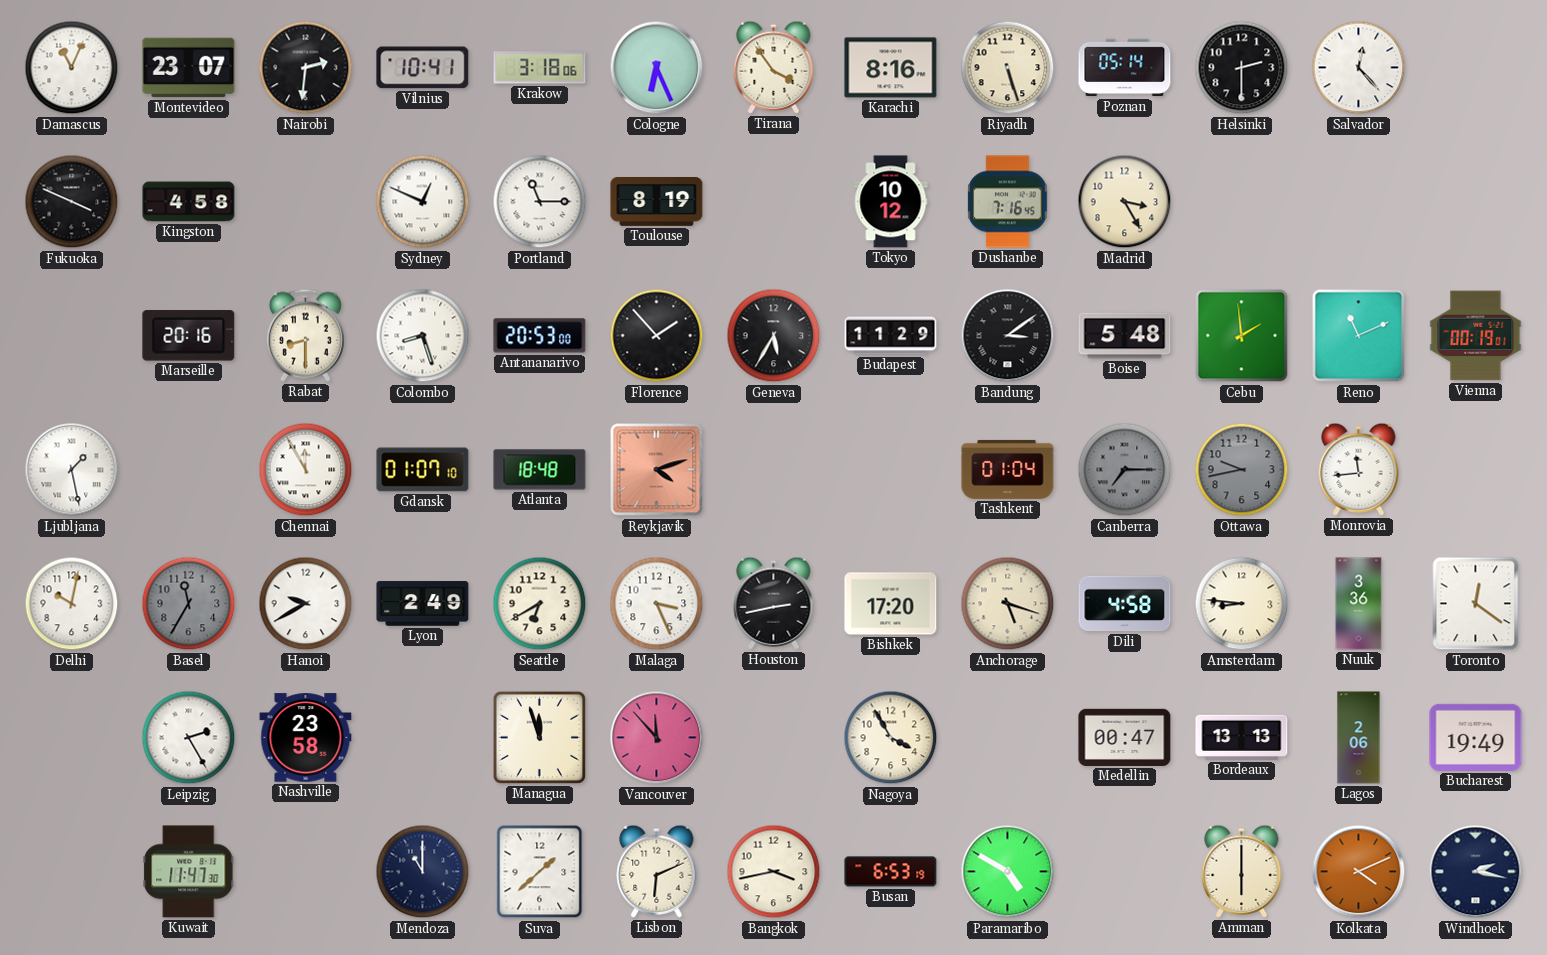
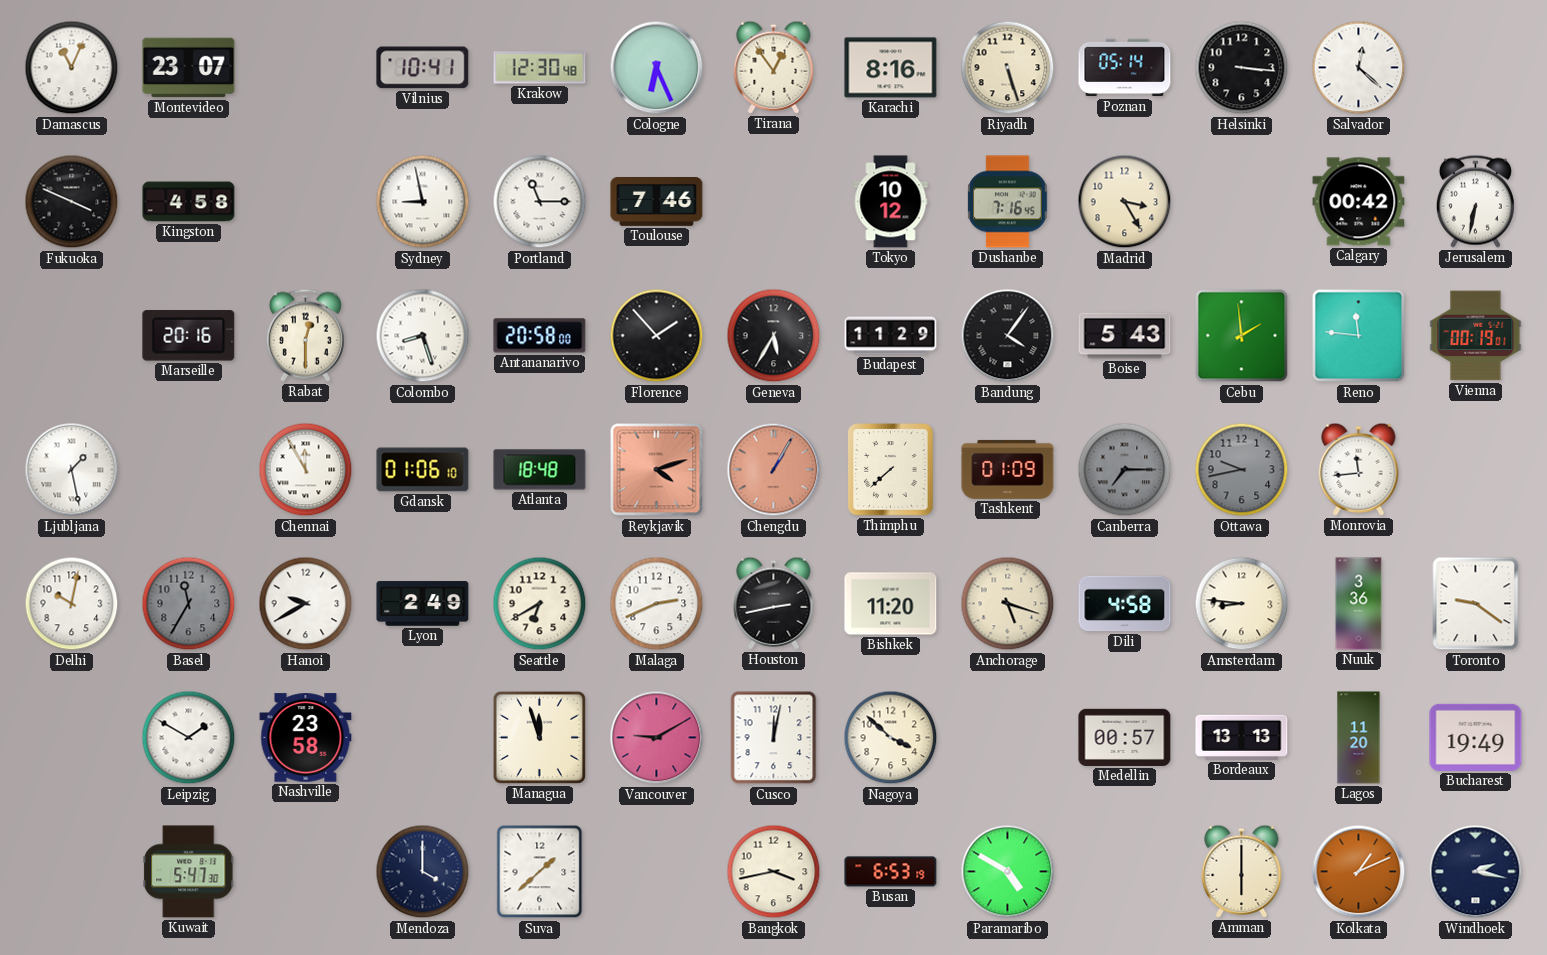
Nairobi: 2:31 -> none
Krakow: 3:18 -> 12:30
Tirana: 3:54 -> 12:54
Helsinki: 2:30 -> 3:16
Salvador: 12:23 -> 12:22
Sydney: 12:49 -> 8:58
Toulouse: 8:19 -> 7:46
Calgary: none -> 00:42
Jerusalem: none -> 6:32
Rabat: 8:30 -> 12:30
Antananarivo: 20:53 -> 20:58
Bandung: 3:09 -> 4:06
Boise: 5:48 -> 5:43
Reno: 11:11 -> 11:46
Gdansk: 01:07 -> 01:06
Chengdu: none -> 1:05
Thimphu: none -> 7:38
Tashkent: 01:04 -> 01:09
Malaga: 3:26 -> 2:41
Bishkek: 17:20 -> 11:20
Toronto: 12:21 -> 9:21
Leipzig: 2:25 -> 1:50
Vancouver: 11:53 -> 9:10
Cusco: none -> 12:02
Nagoya: 3:55 -> 3:52
Medellin: 00:47 -> 00:57
Lagos: 2:06 -> 11:20
Kuwait: 11:47 -> 5:47
Mendoza: 11:00 -> 4:00
Lisbon: 6:11 -> none
Kolkata: 4:11 -> 1:11
